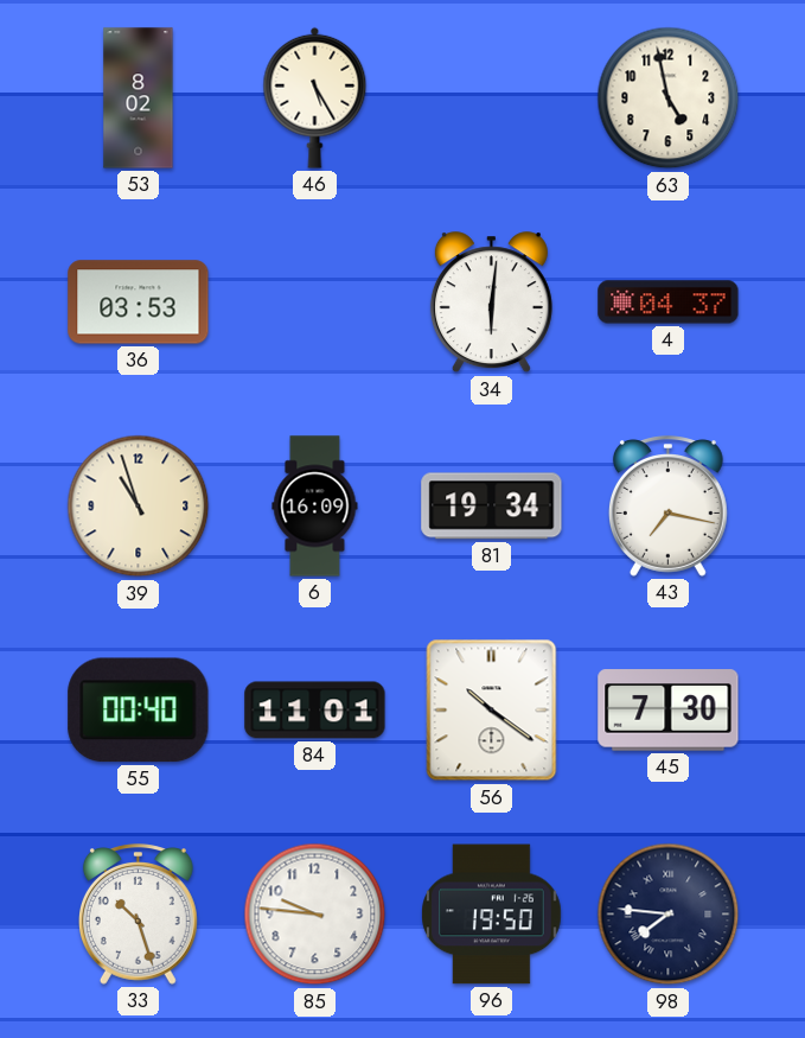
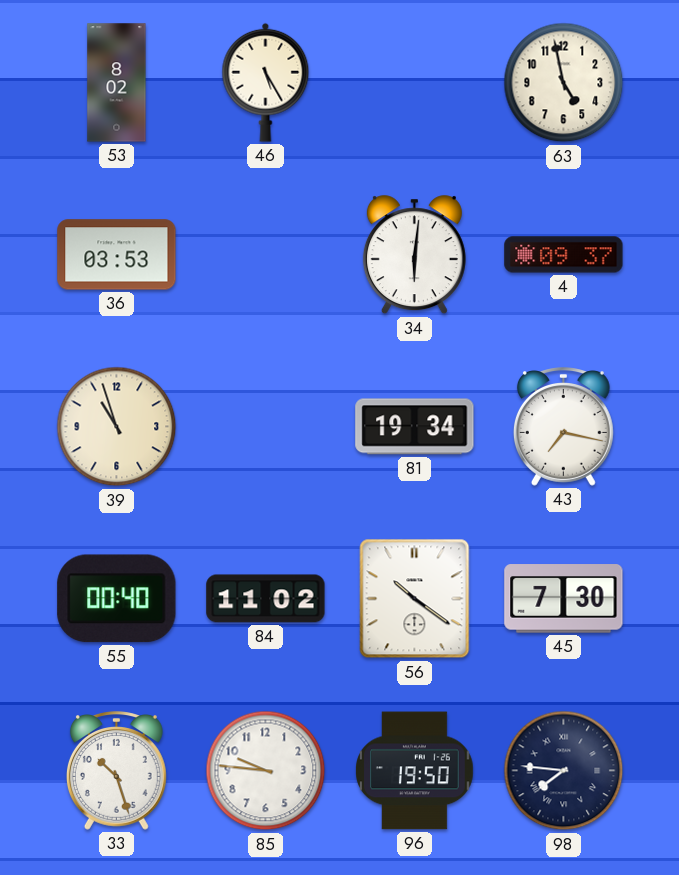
4: 04:37 -> 09:37
6: 16:09 -> none
84: 11:01 -> 11:02
